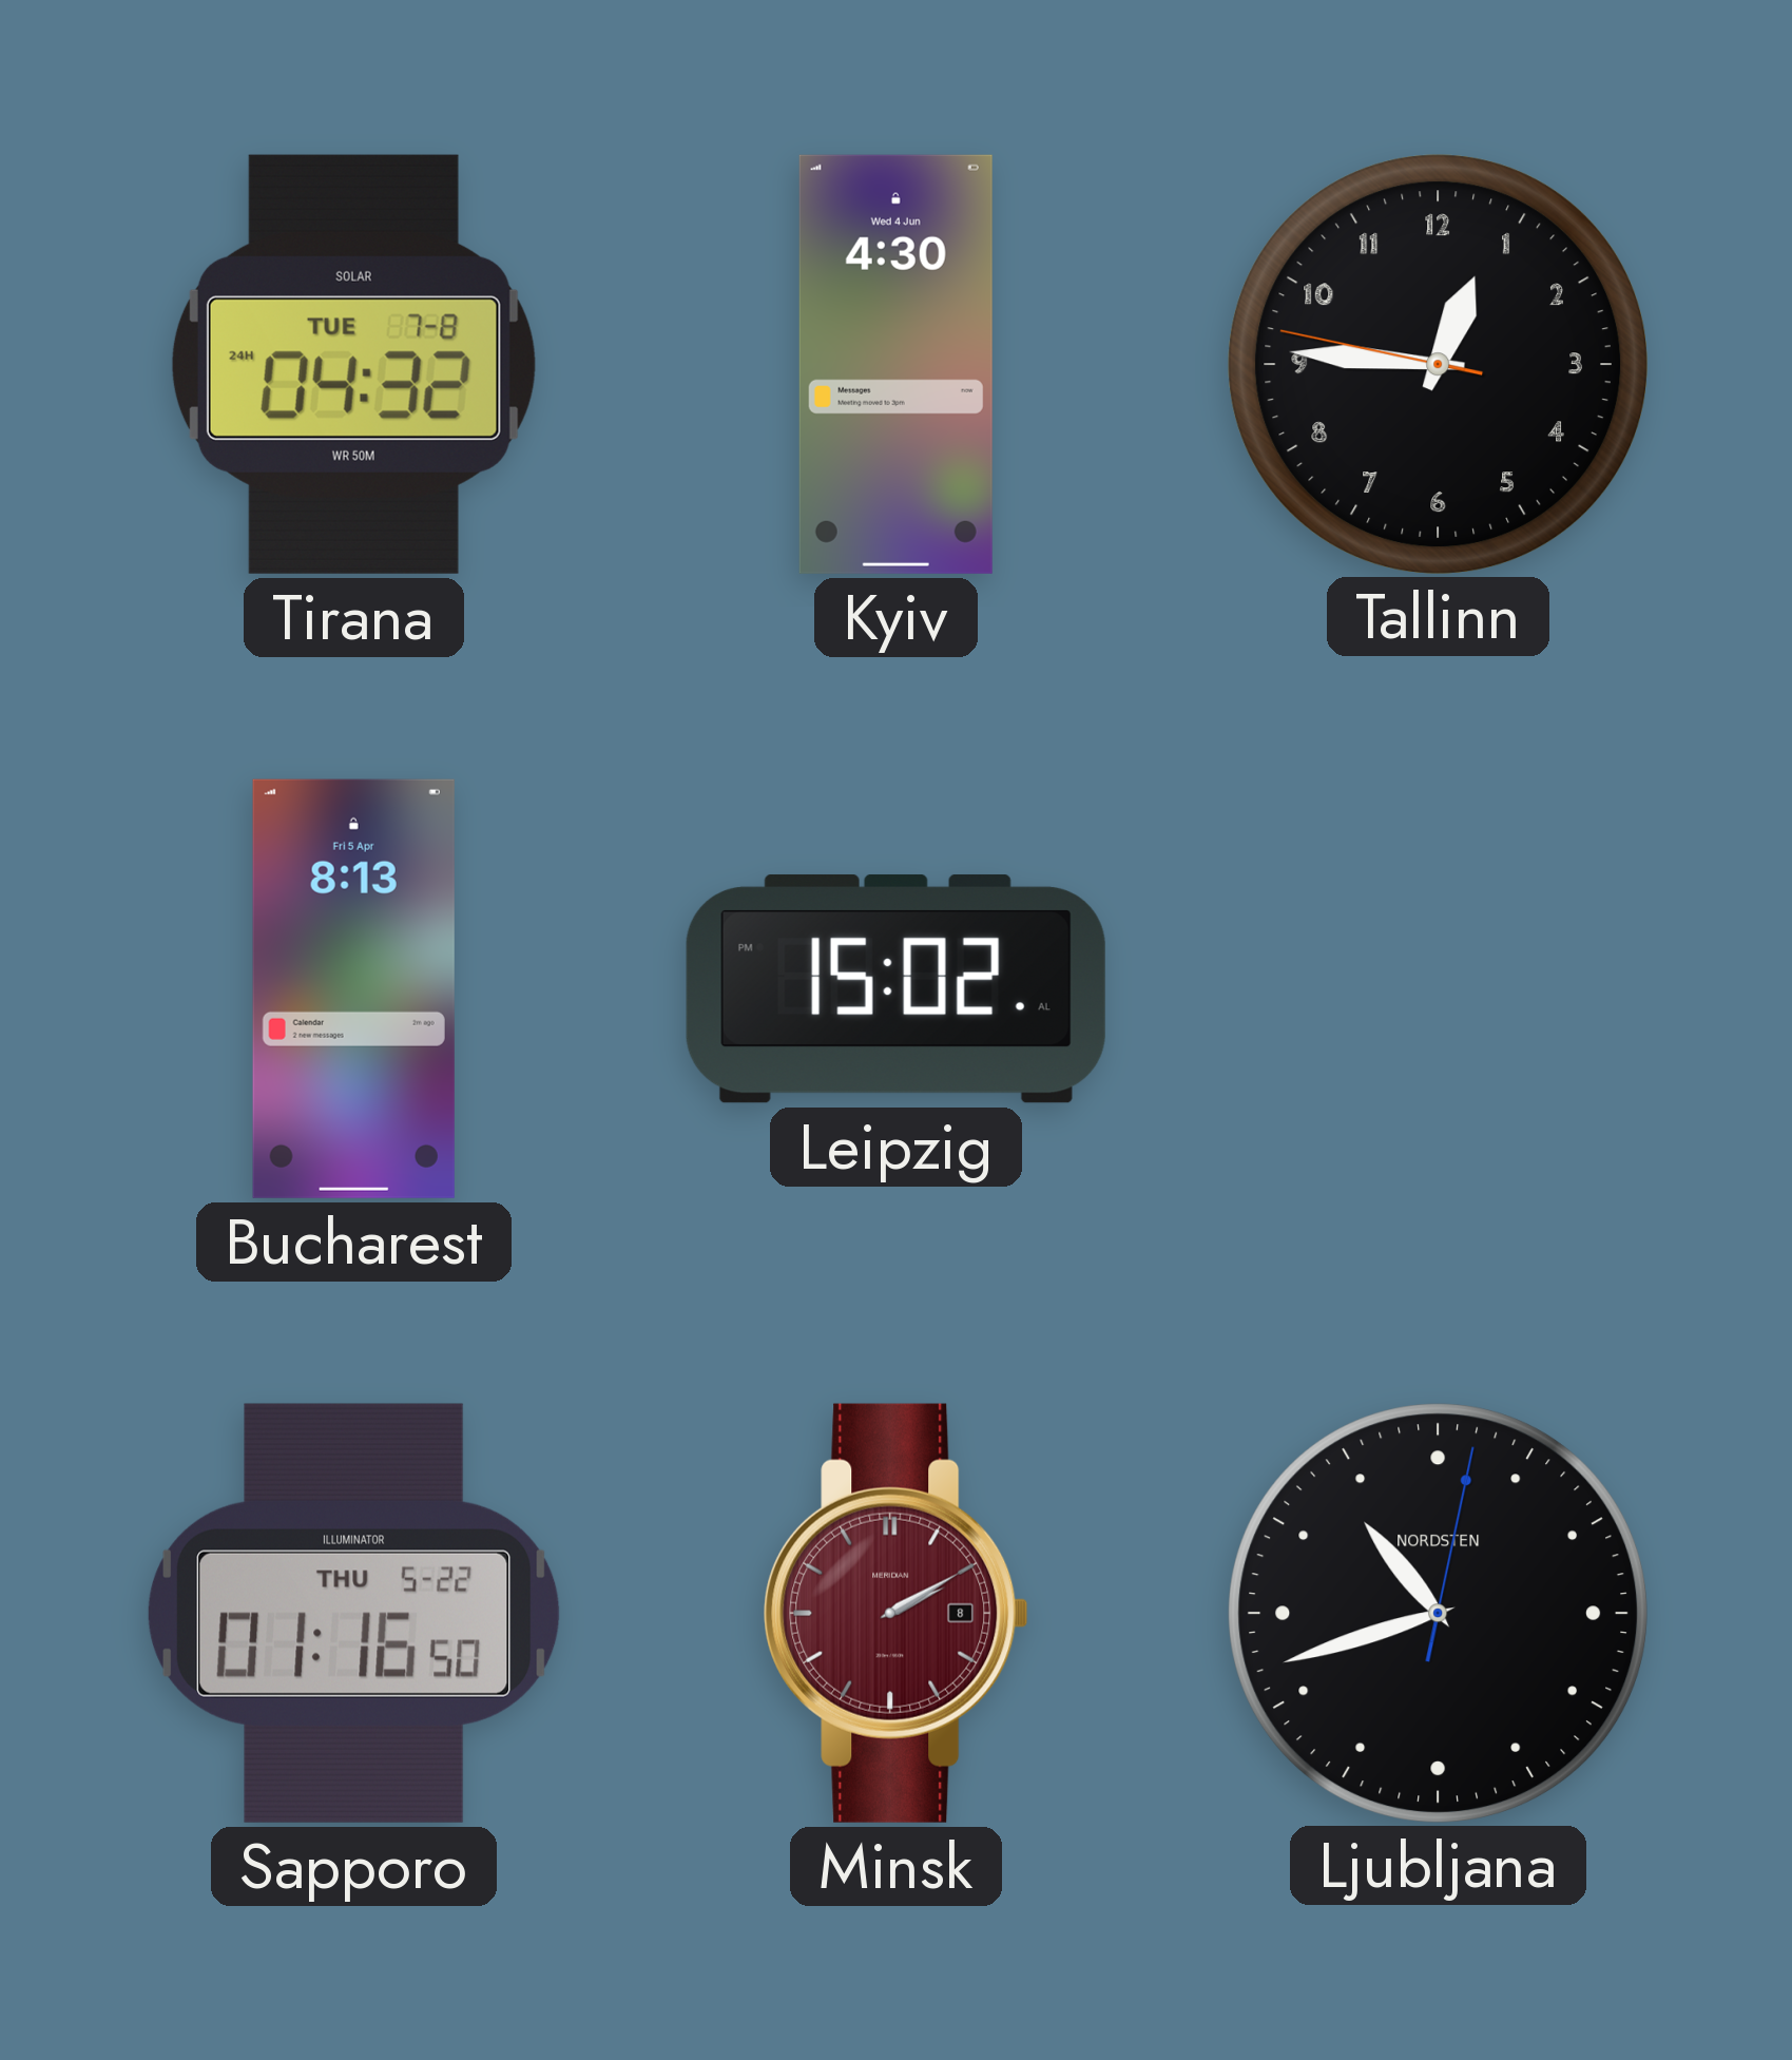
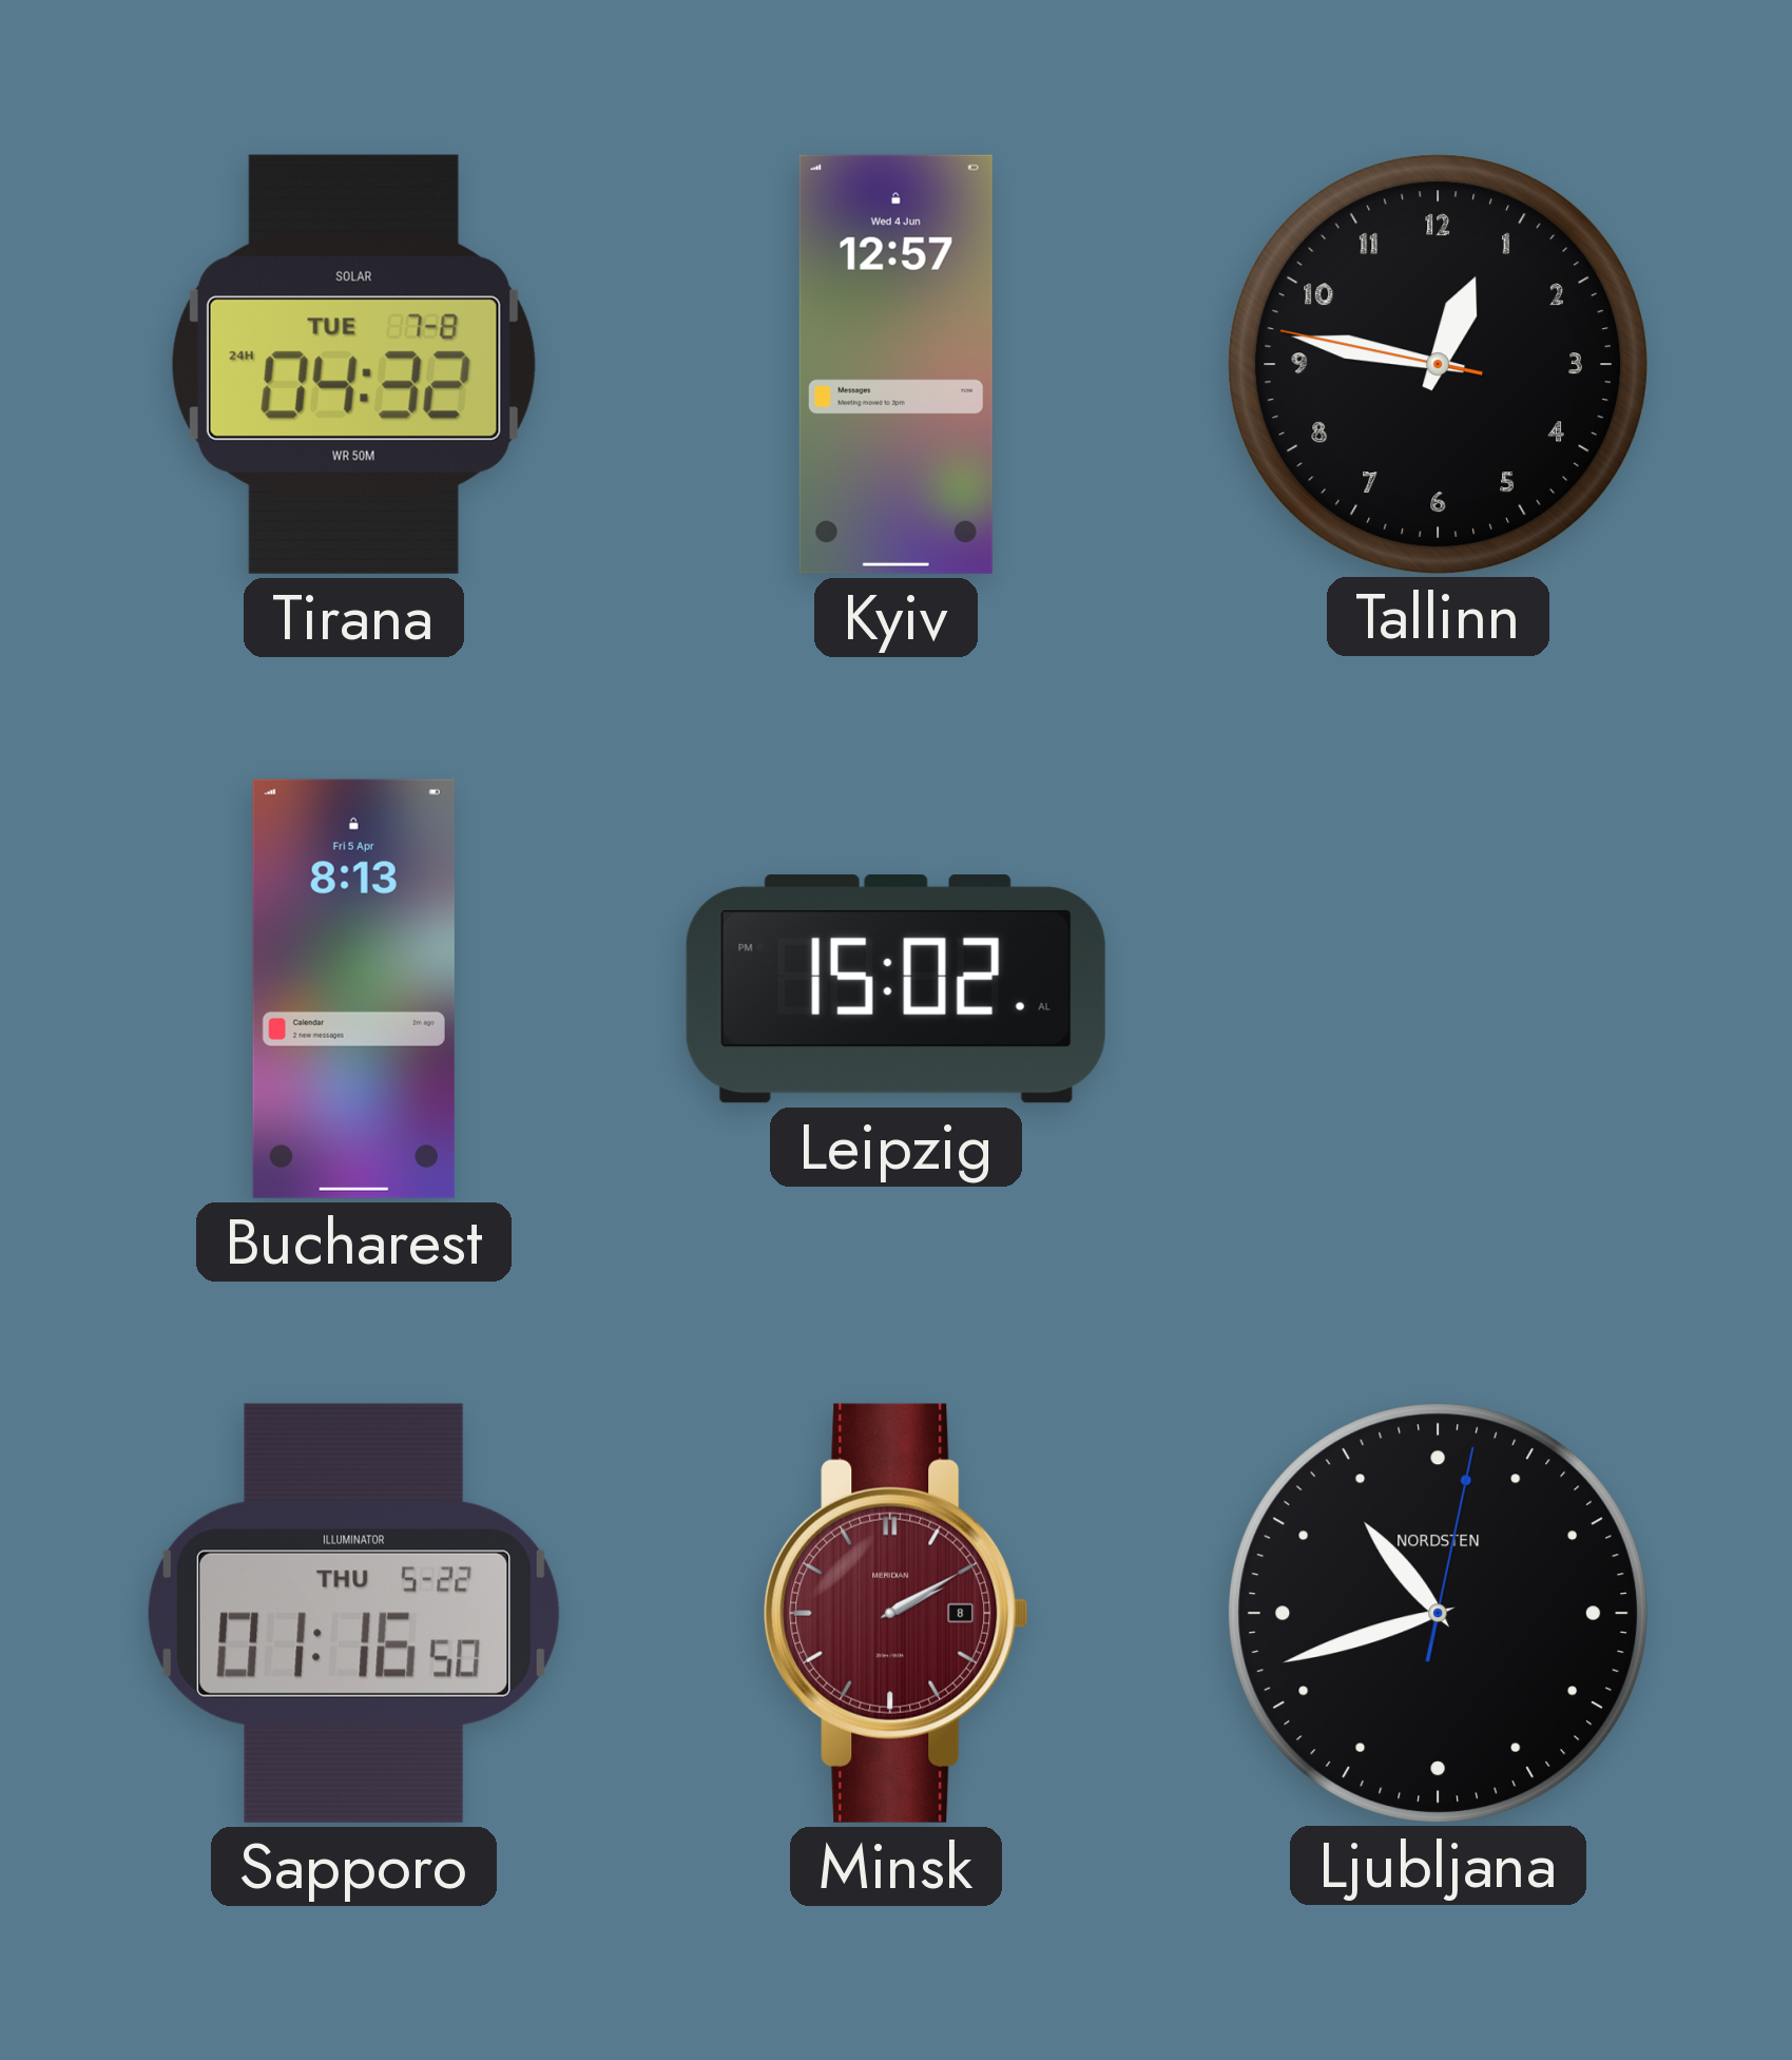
Kyiv: 4:30 -> 12:57
Tallinn: 12:45 -> 12:46
